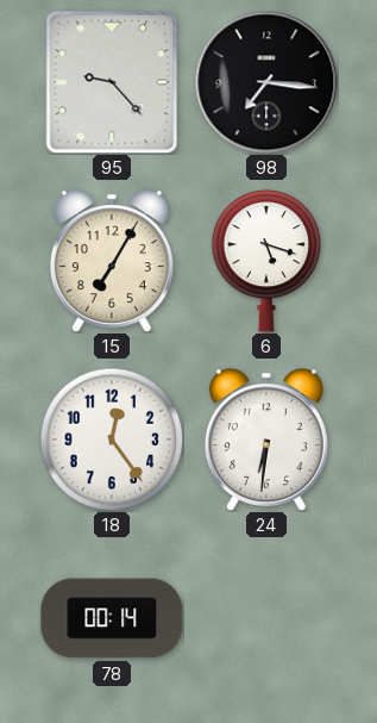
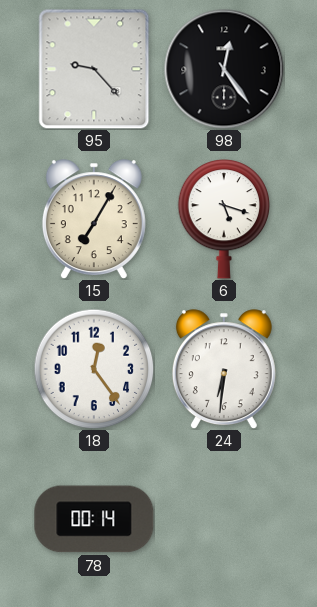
98: 7:16 -> 12:24
